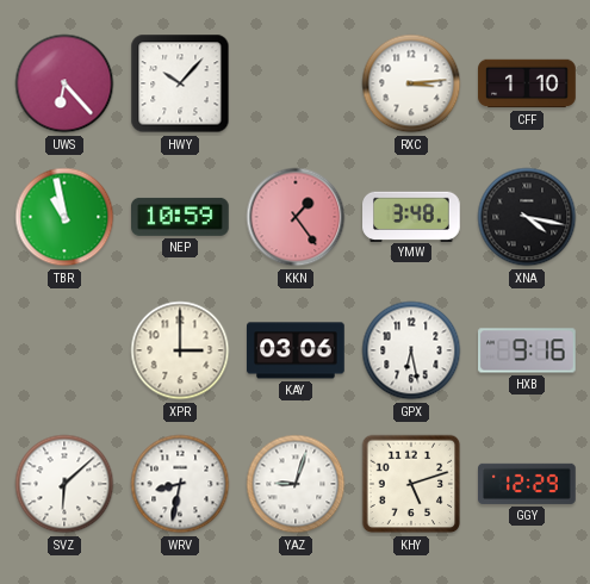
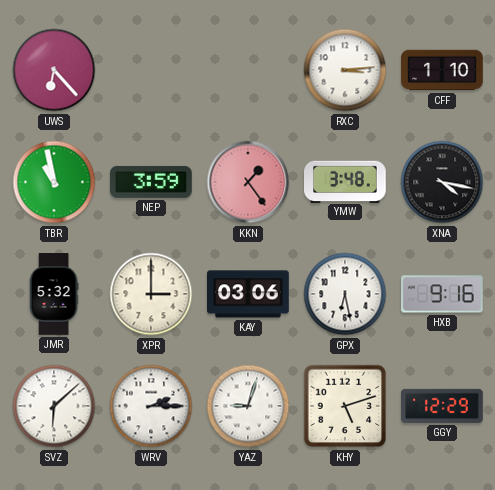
HWY: 10:07 -> none
NEP: 10:59 -> 3:59
JMR: none -> 5:32
WRV: 8:32 -> 2:15
